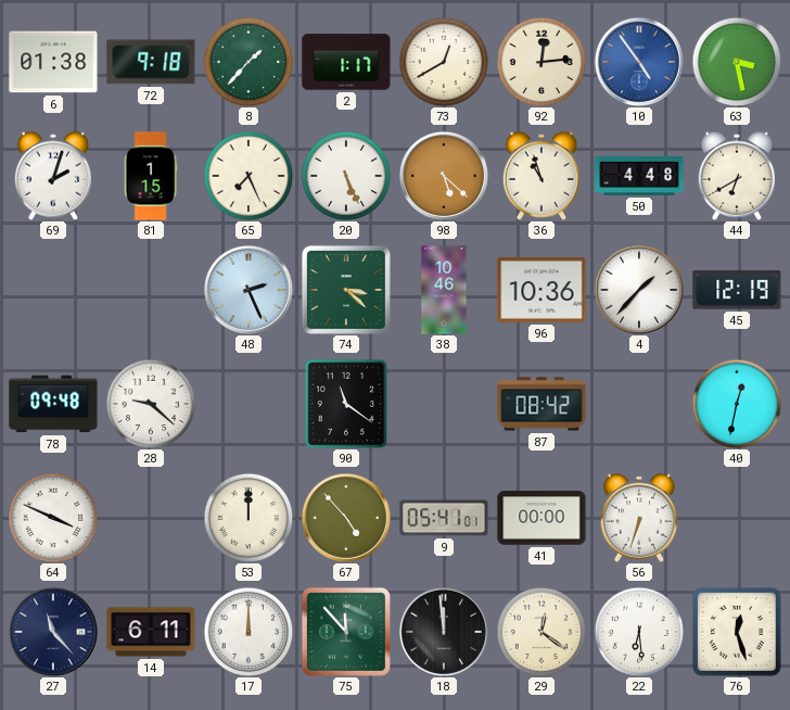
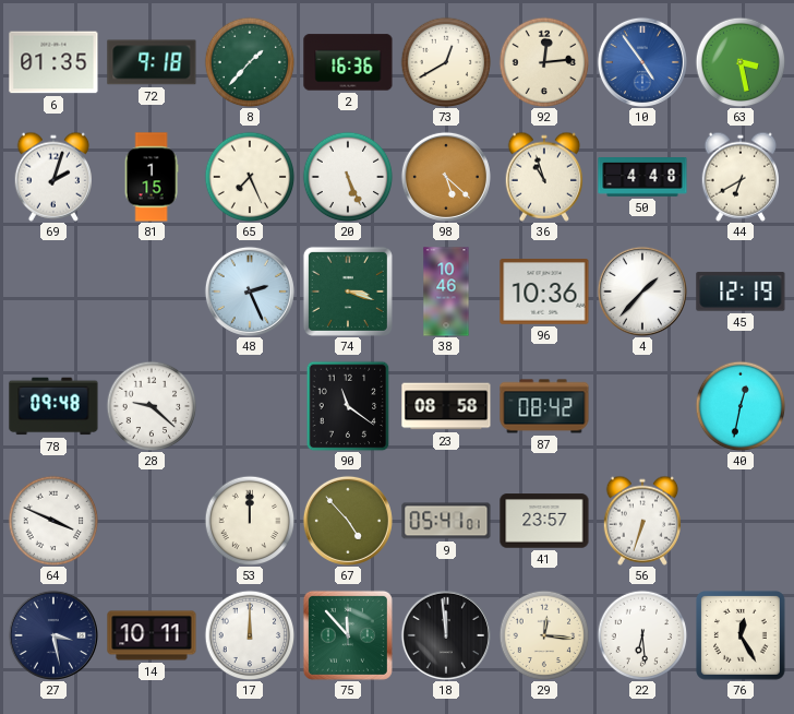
6: 01:38 -> 01:35
2: 1:17 -> 16:36
74: 3:22 -> 3:18
23: none -> 08:58
41: 00:00 -> 23:57
27: 11:23 -> 3:28
14: 6:11 -> 10:11
29: 12:21 -> 12:16
76: 12:27 -> 12:25
